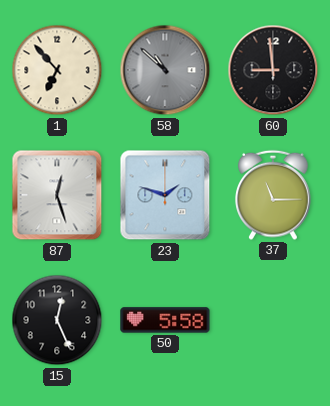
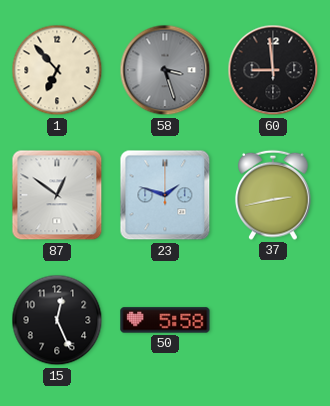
58: 10:52 -> 3:27
87: 12:27 -> 12:51
37: 11:15 -> 2:43
